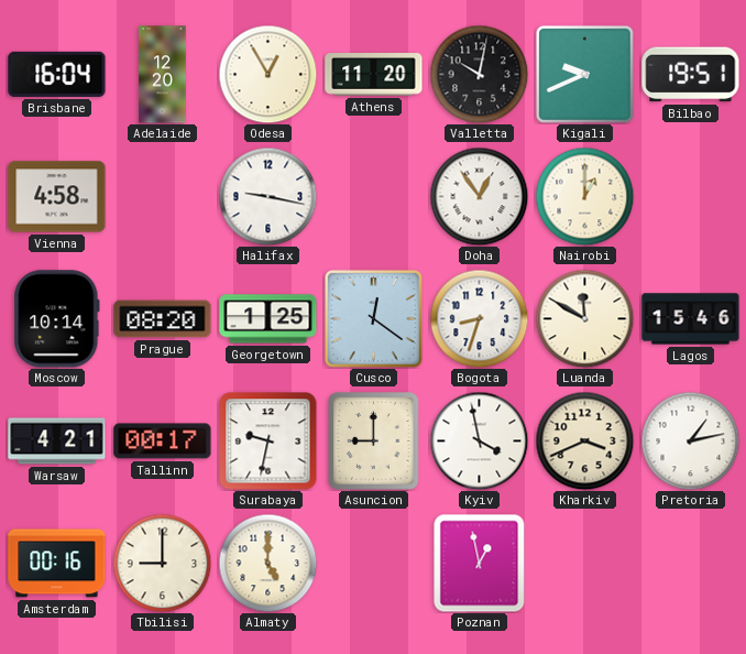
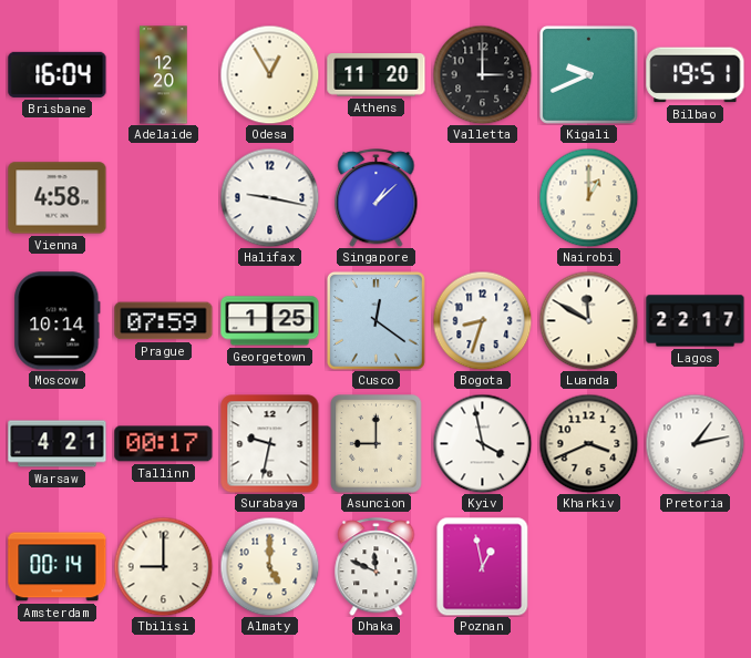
Valletta: 10:02 -> 3:00
Singapore: none -> 1:08
Doha: 12:54 -> none
Prague: 08:20 -> 07:59
Lagos: 15:46 -> 22:17
Amsterdam: 00:16 -> 00:14
Dhaka: none -> 11:49
